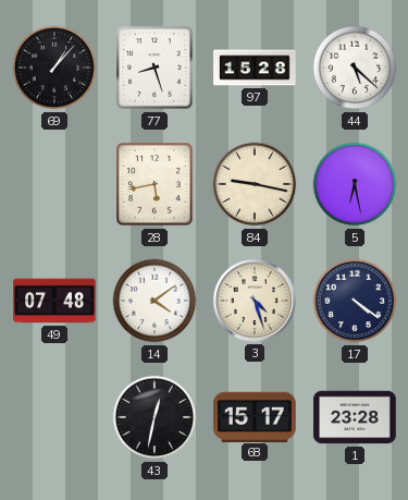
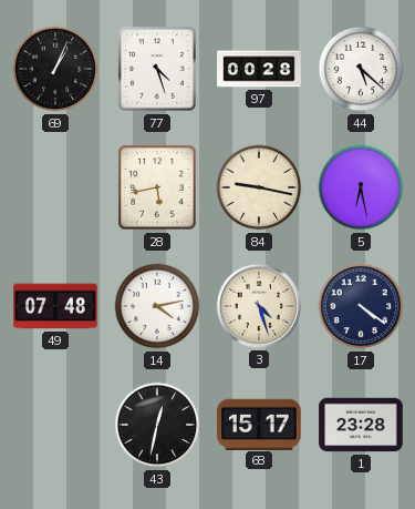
69: 1:07 -> 1:04
77: 8:27 -> 4:27
97: 15:28 -> 00:28
14: 4:09 -> 4:13
